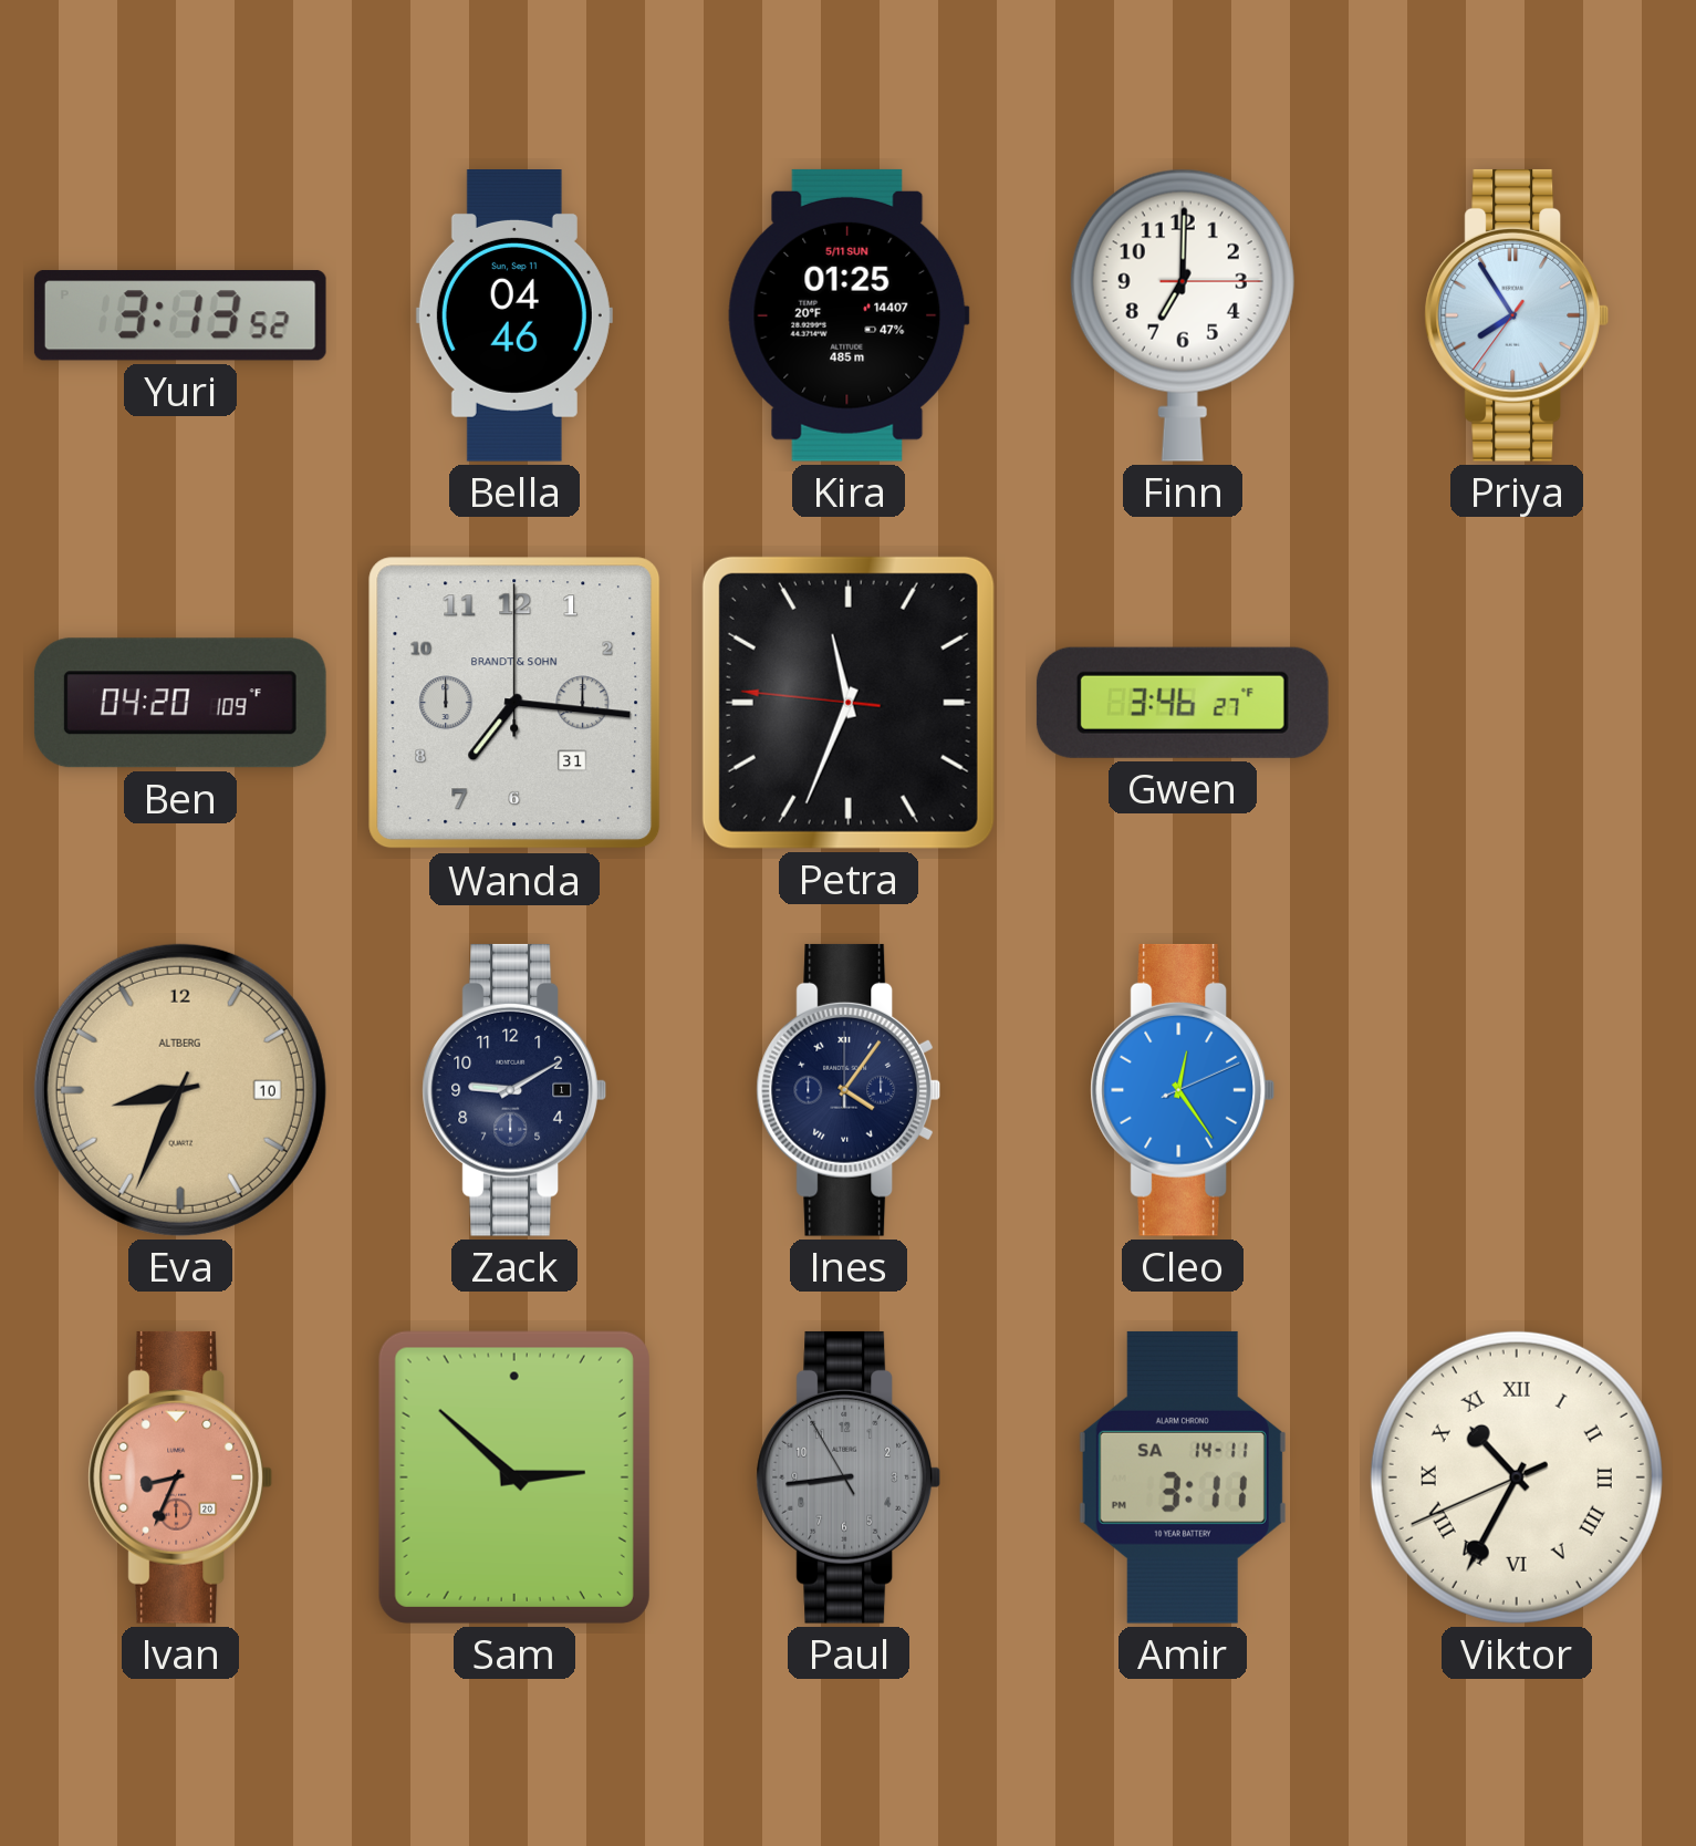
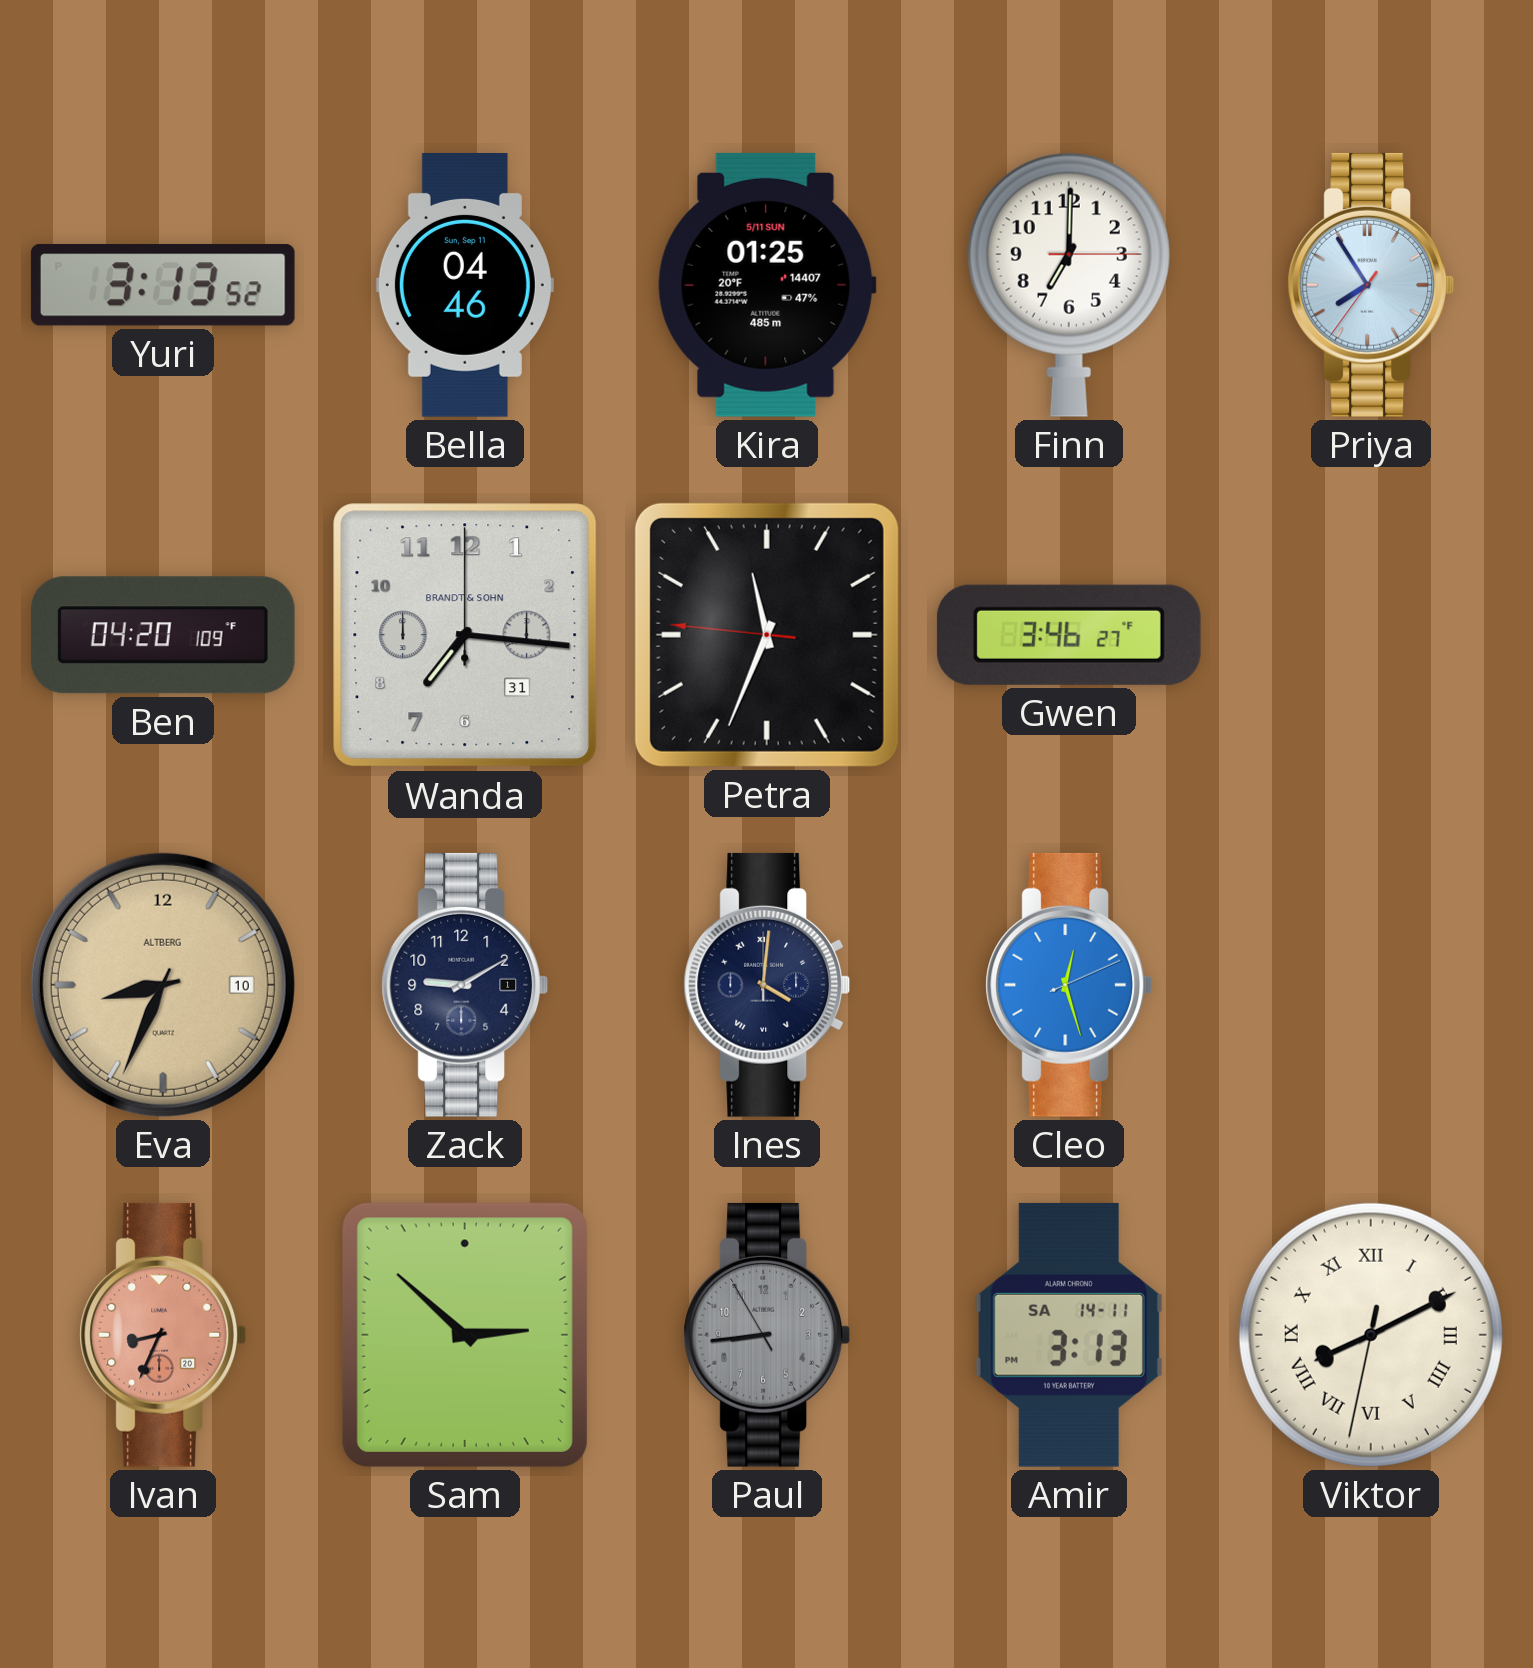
Ines: 4:06 -> 4:01
Cleo: 12:24 -> 12:27
Amir: 3:11 -> 3:13
Viktor: 10:34 -> 8:10
